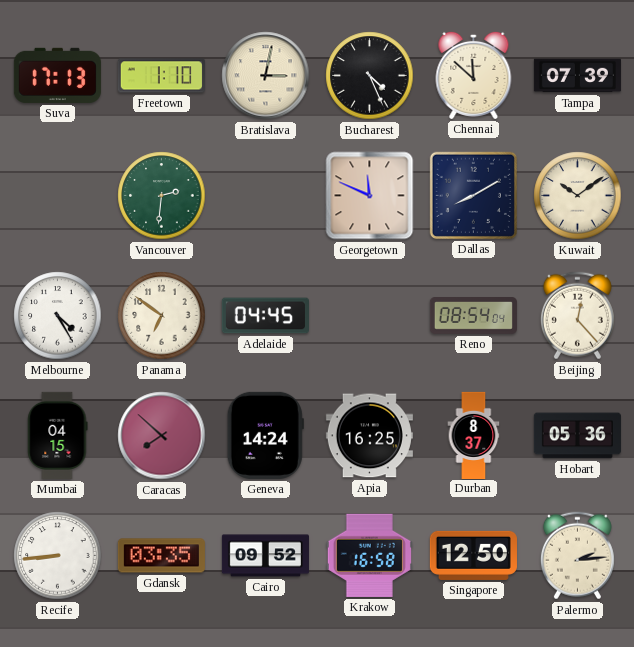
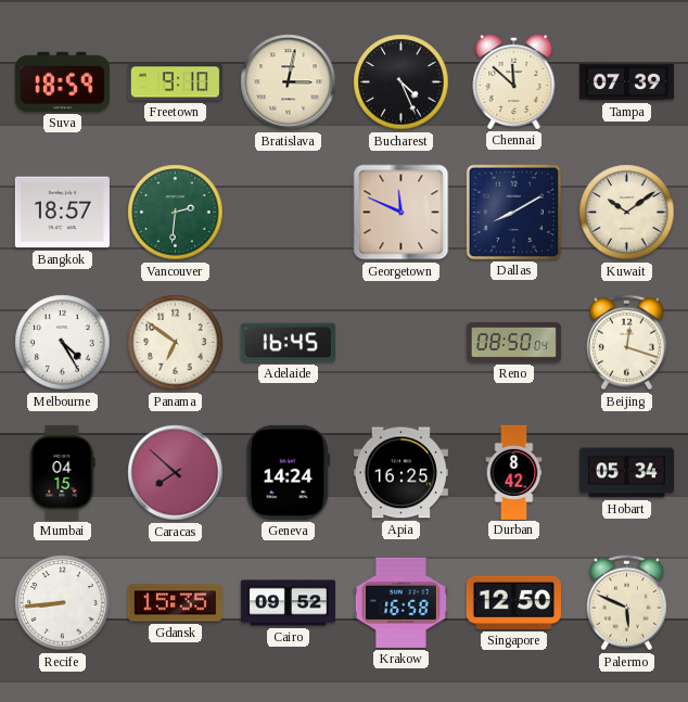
Suva: 17:13 -> 18:59
Freetown: 1:10 -> 9:10
Bangkok: none -> 18:57
Adelaide: 04:45 -> 16:45
Reno: 08:54 -> 08:50
Beijing: 12:23 -> 12:18
Durban: 8:37 -> 8:42
Hobart: 05:36 -> 05:34
Gdansk: 03:35 -> 15:35
Palermo: 2:14 -> 5:49
